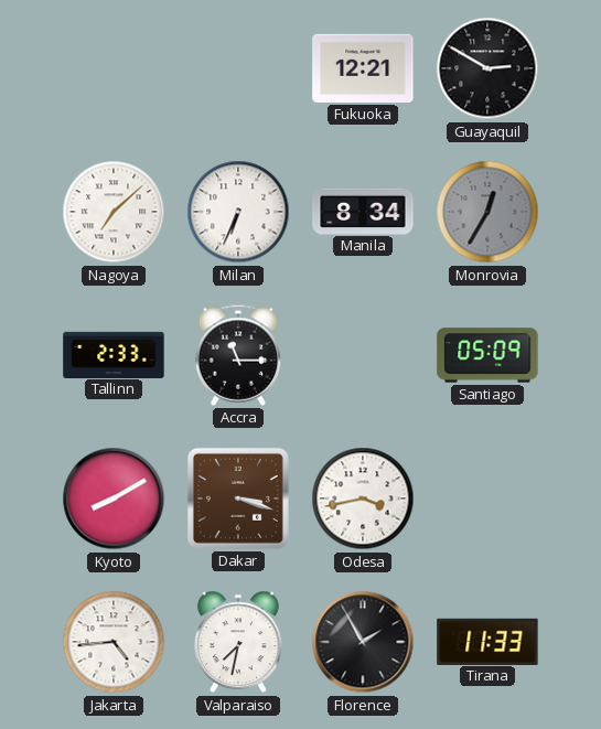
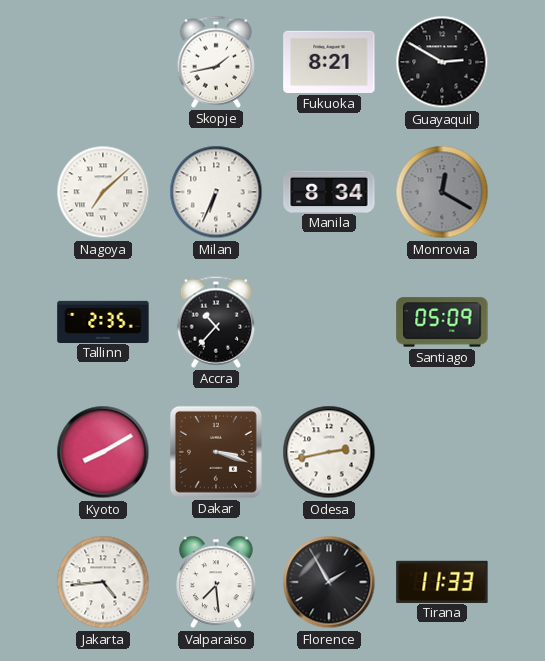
Skopje: none -> 1:43
Fukuoka: 12:21 -> 8:21
Monrovia: 12:35 -> 12:20
Tallinn: 2:33 -> 2:35
Accra: 11:15 -> 10:37
Odesa: 3:43 -> 2:43
Valparaiso: 7:32 -> 7:29
